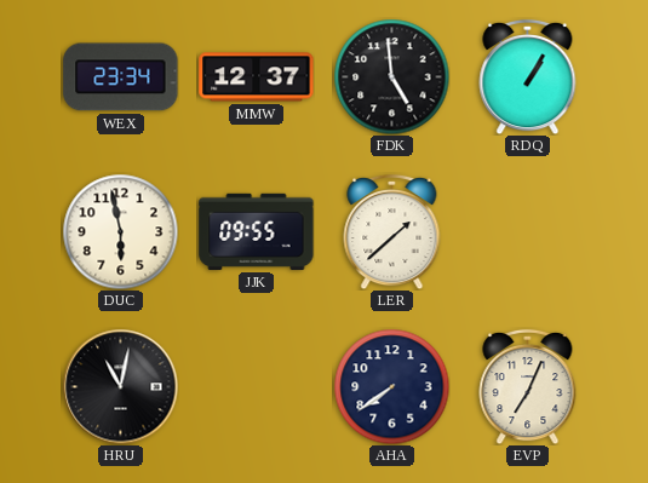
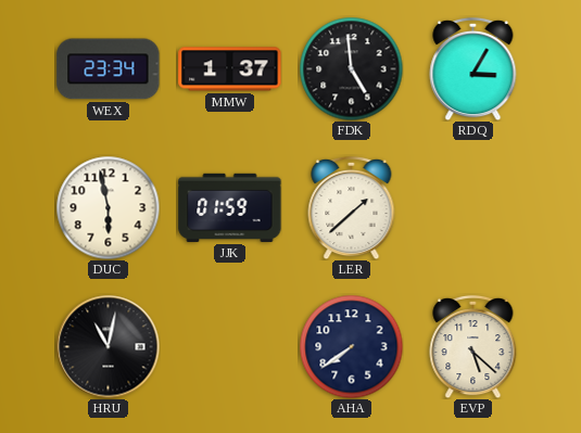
MMW: 12:37 -> 1:37
RDQ: 1:05 -> 3:05
JJK: 09:55 -> 01:59
EVP: 7:04 -> 5:22
